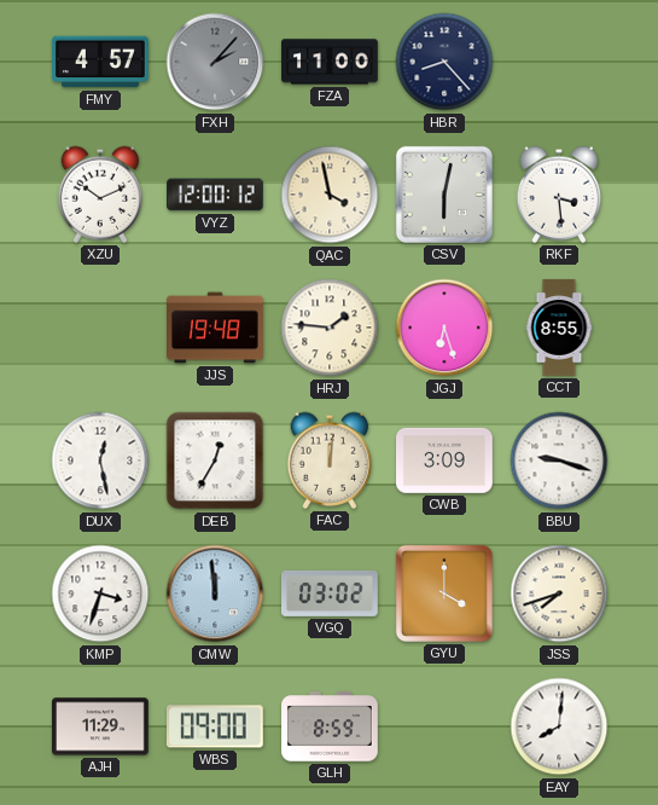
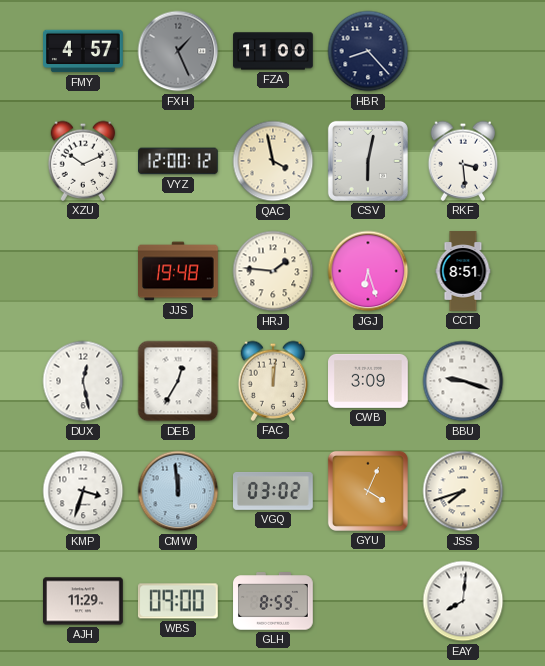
FXH: 2:07 -> 1:26
CCT: 8:55 -> 8:51
GYU: 4:00 -> 4:04
